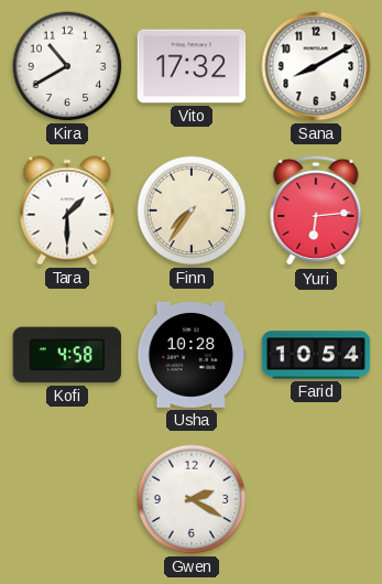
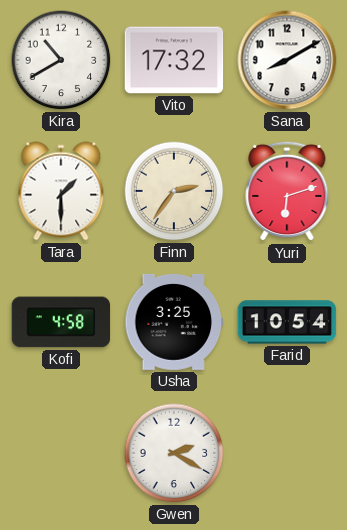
Finn: 7:36 -> 2:36
Yuri: 6:14 -> 6:12
Usha: 10:28 -> 3:25
